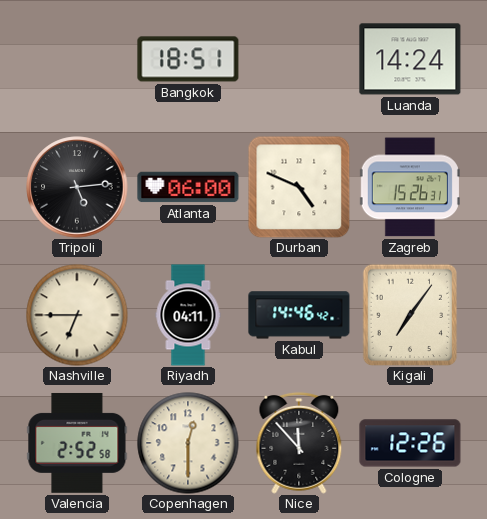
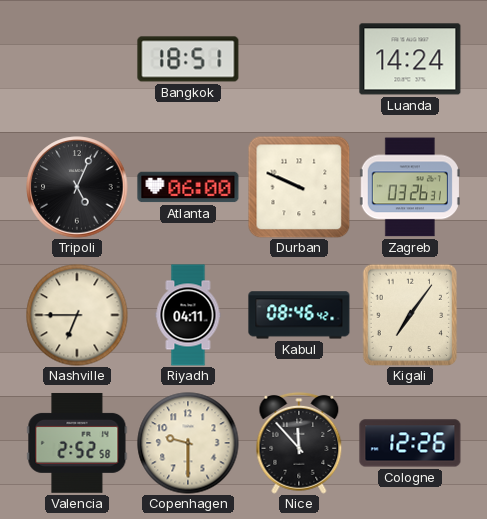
Tripoli: 5:14 -> 5:04
Durban: 4:49 -> 9:49
Zagreb: 15:26 -> 03:26
Kabul: 14:46 -> 08:46
Copenhagen: 12:30 -> 9:30
